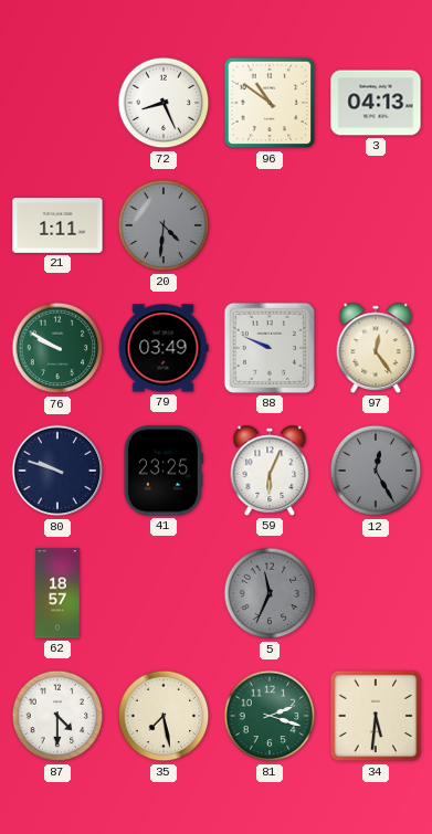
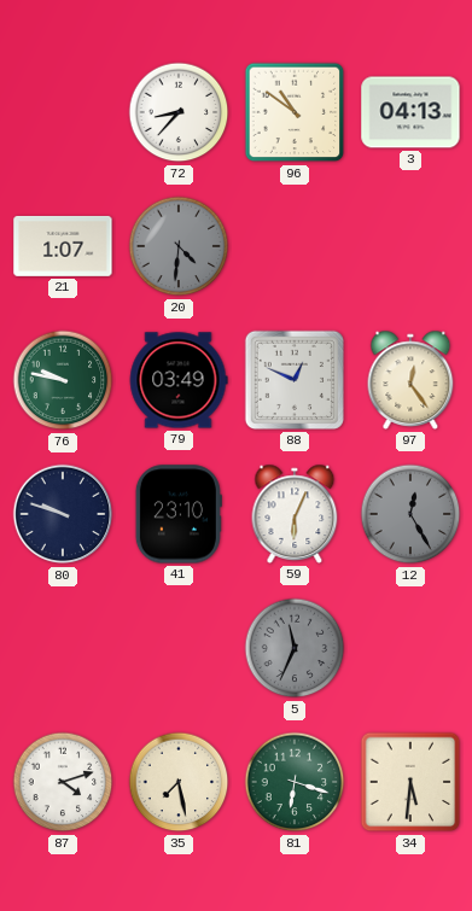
72: 8:26 -> 8:37
21: 1:11 -> 1:07
76: 9:50 -> 9:47
88: 9:49 -> 12:49
41: 23:25 -> 23:10
62: 18:57 -> none
87: 4:30 -> 4:12
81: 2:18 -> 6:18
